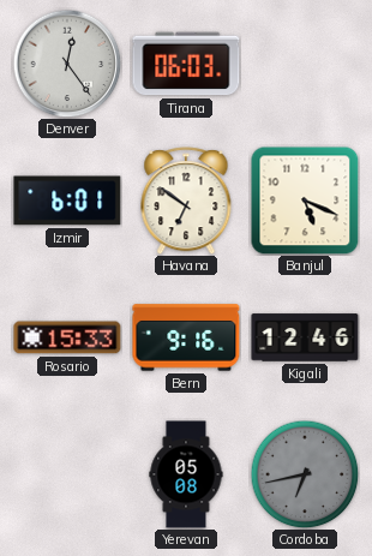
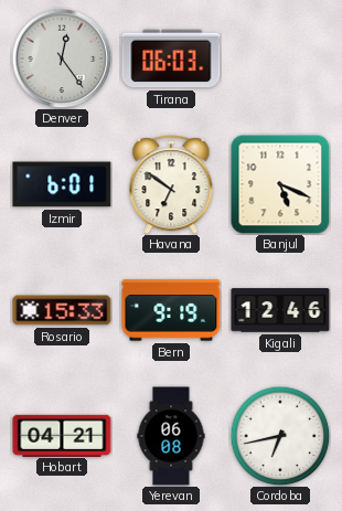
Bern: 9:16 -> 9:19
Hobart: none -> 04:21
Yerevan: 05:08 -> 06:08
Cordoba dial: grey -> white
